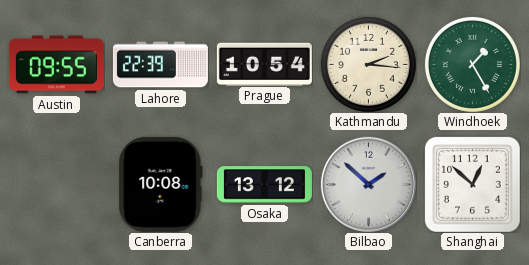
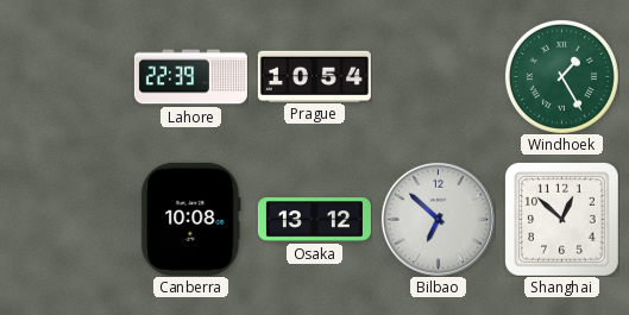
Austin: 09:55 -> none
Kathmandu: 2:16 -> none
Bilbao: 1:52 -> 6:52
